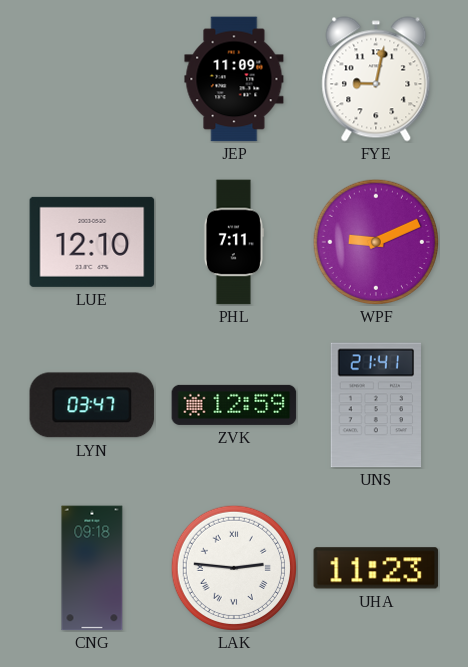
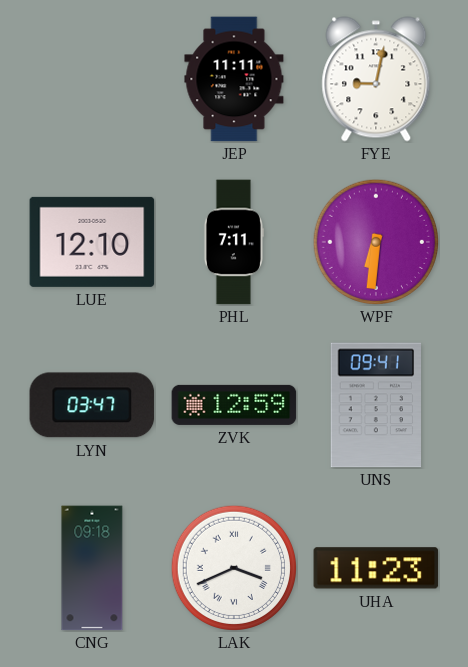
JEP: 11:09 -> 11:11
WPF: 9:11 -> 6:31
UNS: 21:41 -> 09:41
LAK: 2:46 -> 3:41
